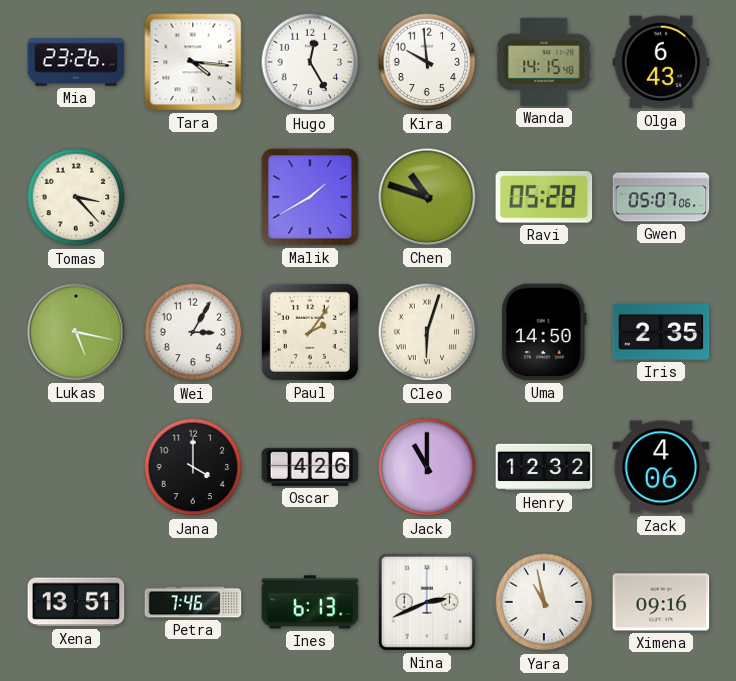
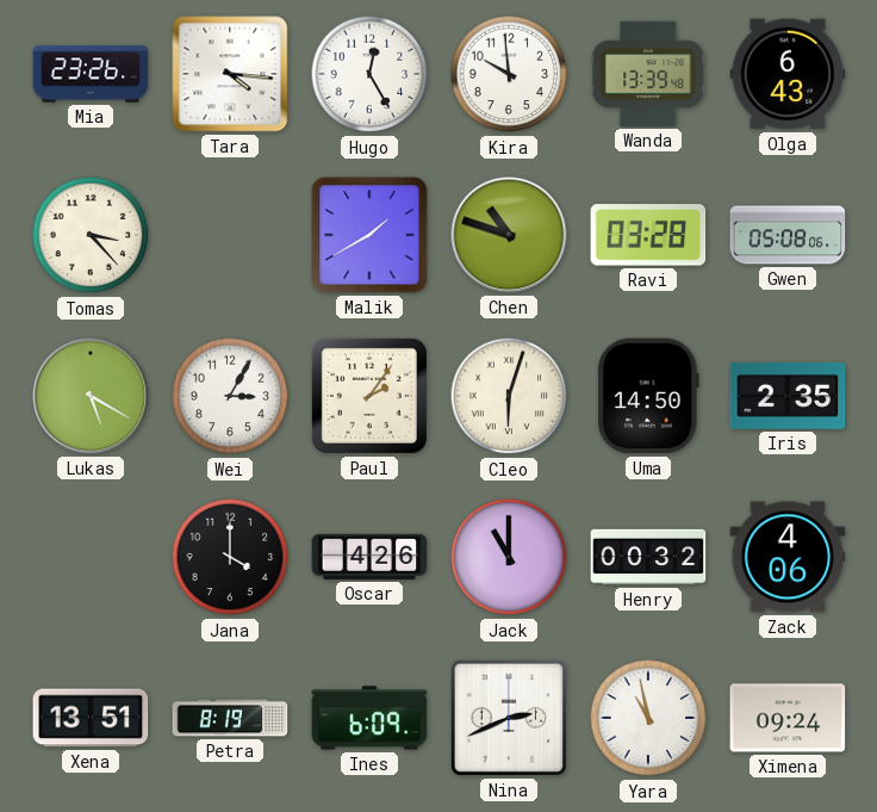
Wanda: 14:15 -> 13:39
Ravi: 05:28 -> 03:28
Gwen: 05:07 -> 05:08
Lukas: 5:17 -> 5:20
Henry: 12:32 -> 00:32
Petra: 7:46 -> 8:19
Ines: 6:13 -> 6:09
Ximena: 09:16 -> 09:24
